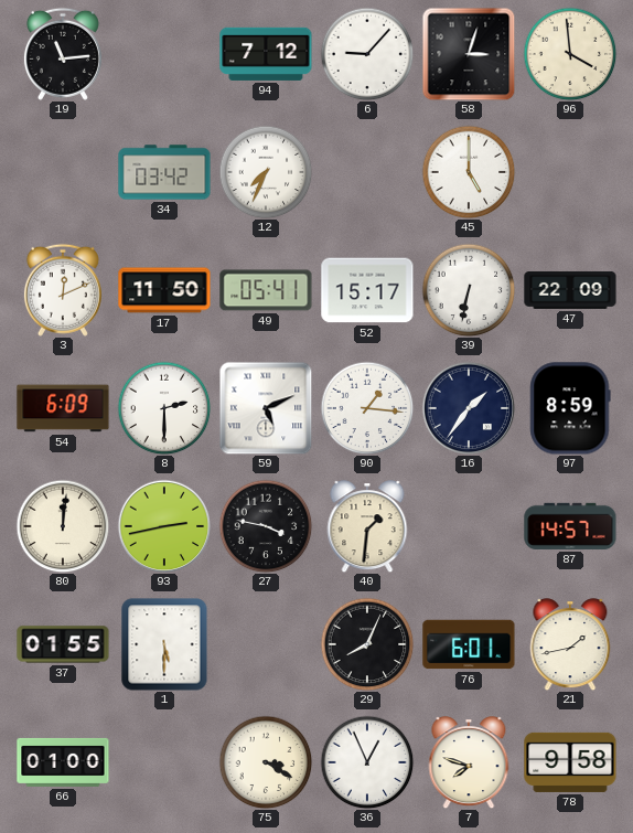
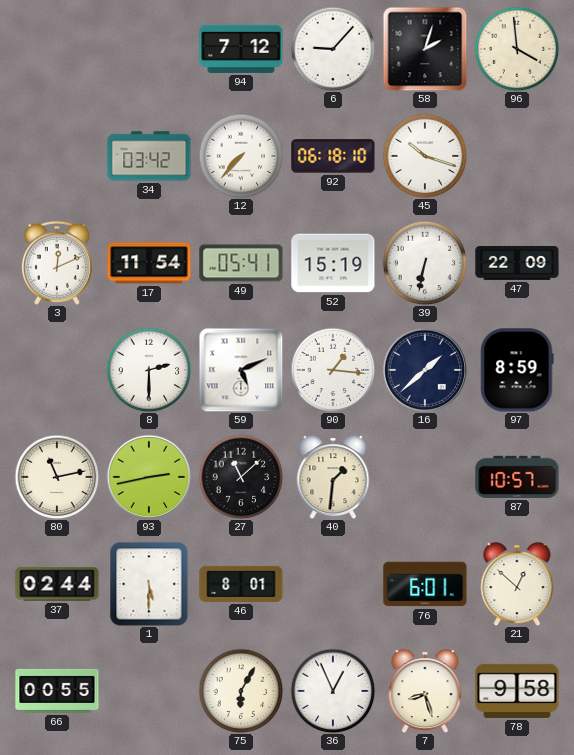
19: 11:14 -> none
58: 3:03 -> 2:03
12: 7:34 -> 7:37
92: none -> 06:18
45: 5:00 -> 10:18
17: 11:50 -> 11:54
52: 15:17 -> 15:19
54: 6:09 -> none
16: 1:36 -> 1:38
80: 12:01 -> 11:13
27: 3:47 -> 11:08
87: 14:57 -> 10:57
37: 01:55 -> 02:44
46: none -> 8:01
29: 8:04 -> none
21: 1:43 -> 12:52
66: 01:00 -> 00:55
75: 3:20 -> 6:05
7: 7:48 -> 8:27
